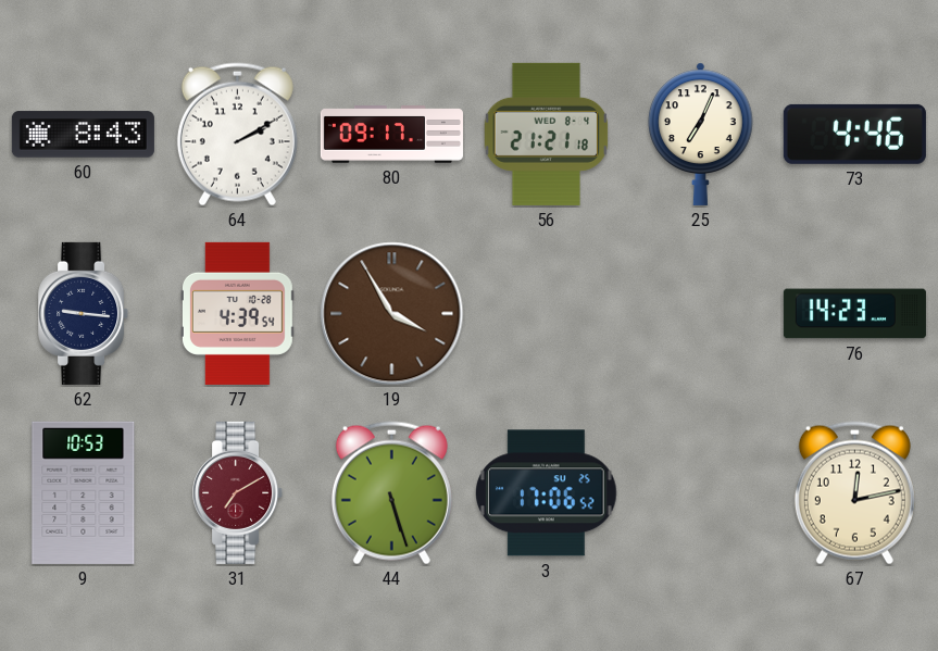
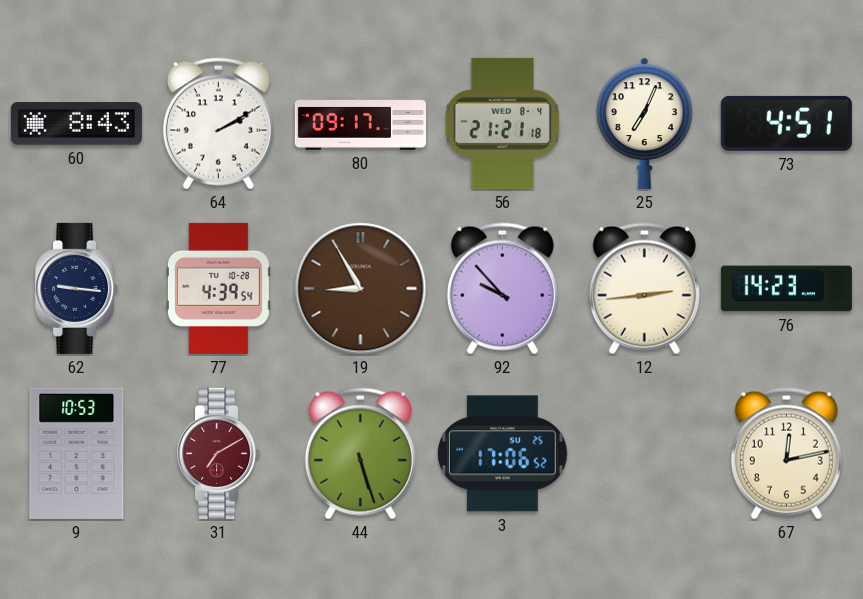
73: 4:46 -> 4:51
19: 3:55 -> 8:55
92: none -> 9:53
12: none -> 2:44
